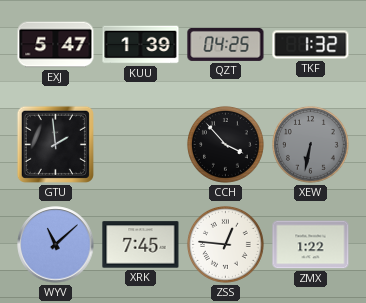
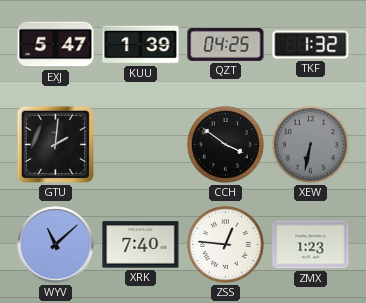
GTU: 1:59 -> 2:01
CCH: 3:53 -> 3:51
XRK: 7:45 -> 7:40
ZMX: 1:22 -> 1:23
